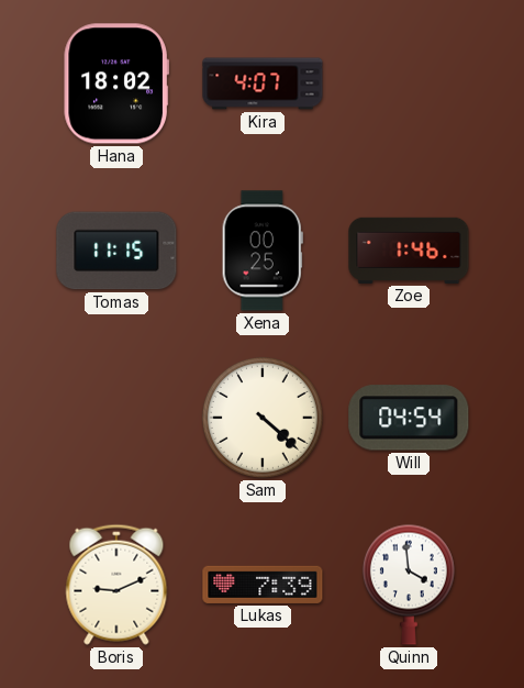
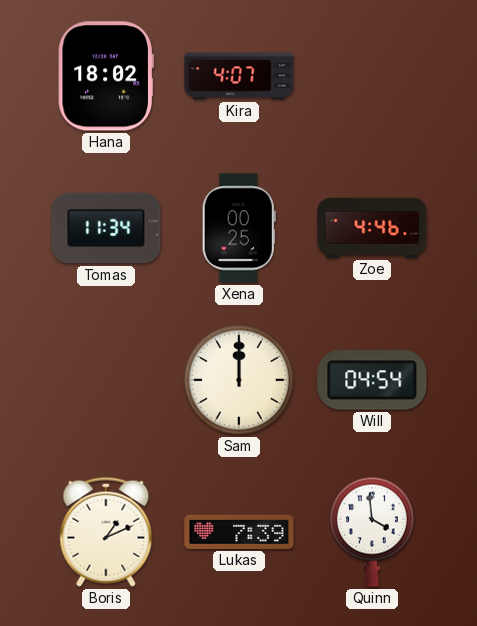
Tomas: 11:15 -> 11:34
Zoe: 1:46 -> 4:46
Sam: 4:22 -> 12:00
Boris: 9:11 -> 1:11
